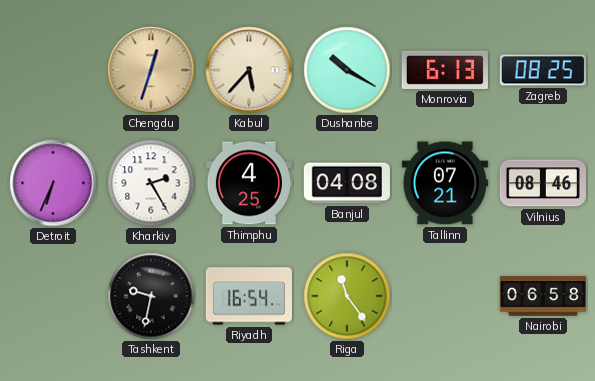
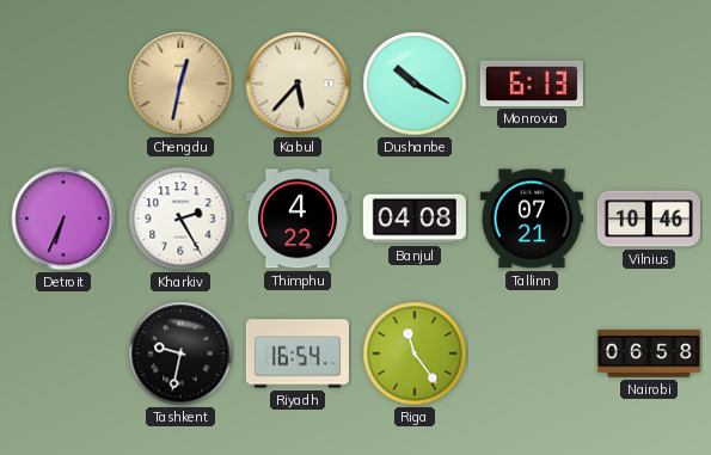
Chengdu: 12:33 -> 12:32
Zagreb: 08:25 -> none
Thimphu: 4:25 -> 4:22
Vilnius: 08:46 -> 10:46
